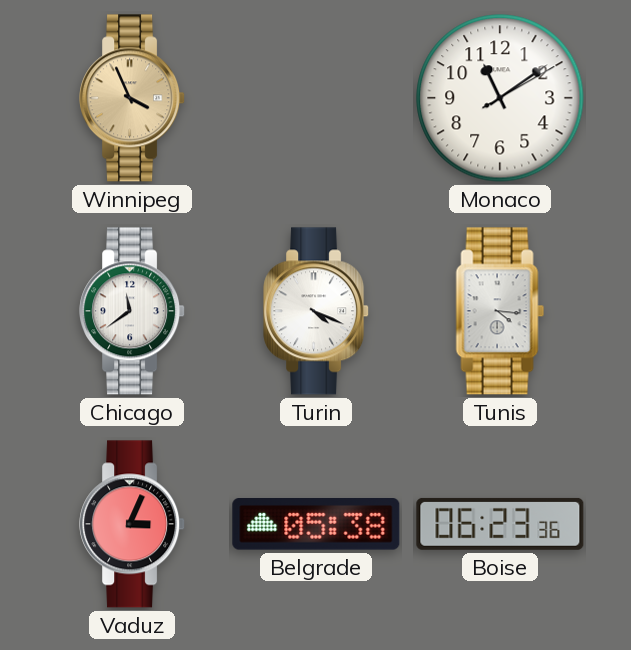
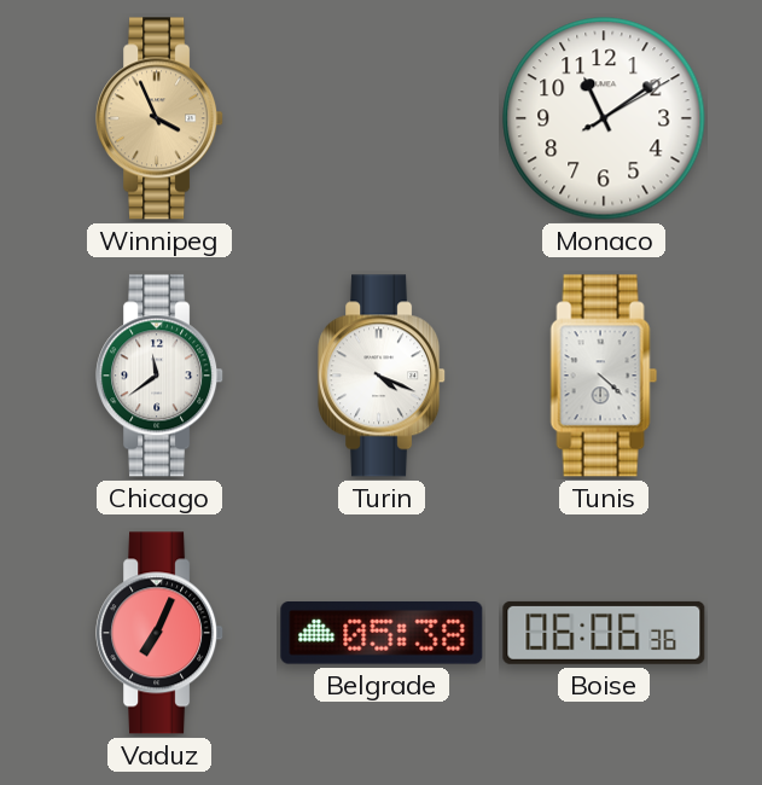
Tunis: 4:16 -> 4:22
Vaduz: 3:04 -> 7:04
Boise: 06:23 -> 06:06
